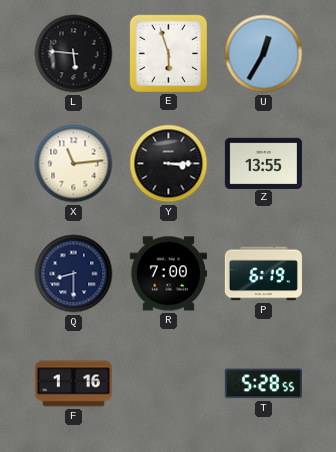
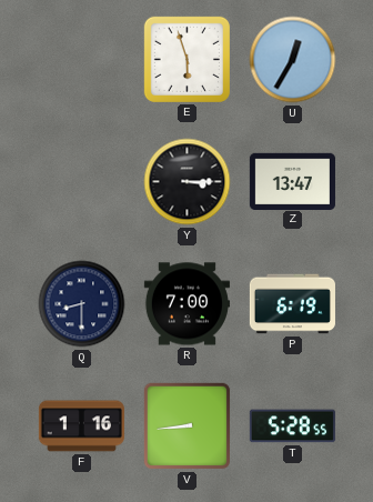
L: 5:46 -> none
X: 11:14 -> none
Z: 13:55 -> 13:47
V: none -> 8:44
